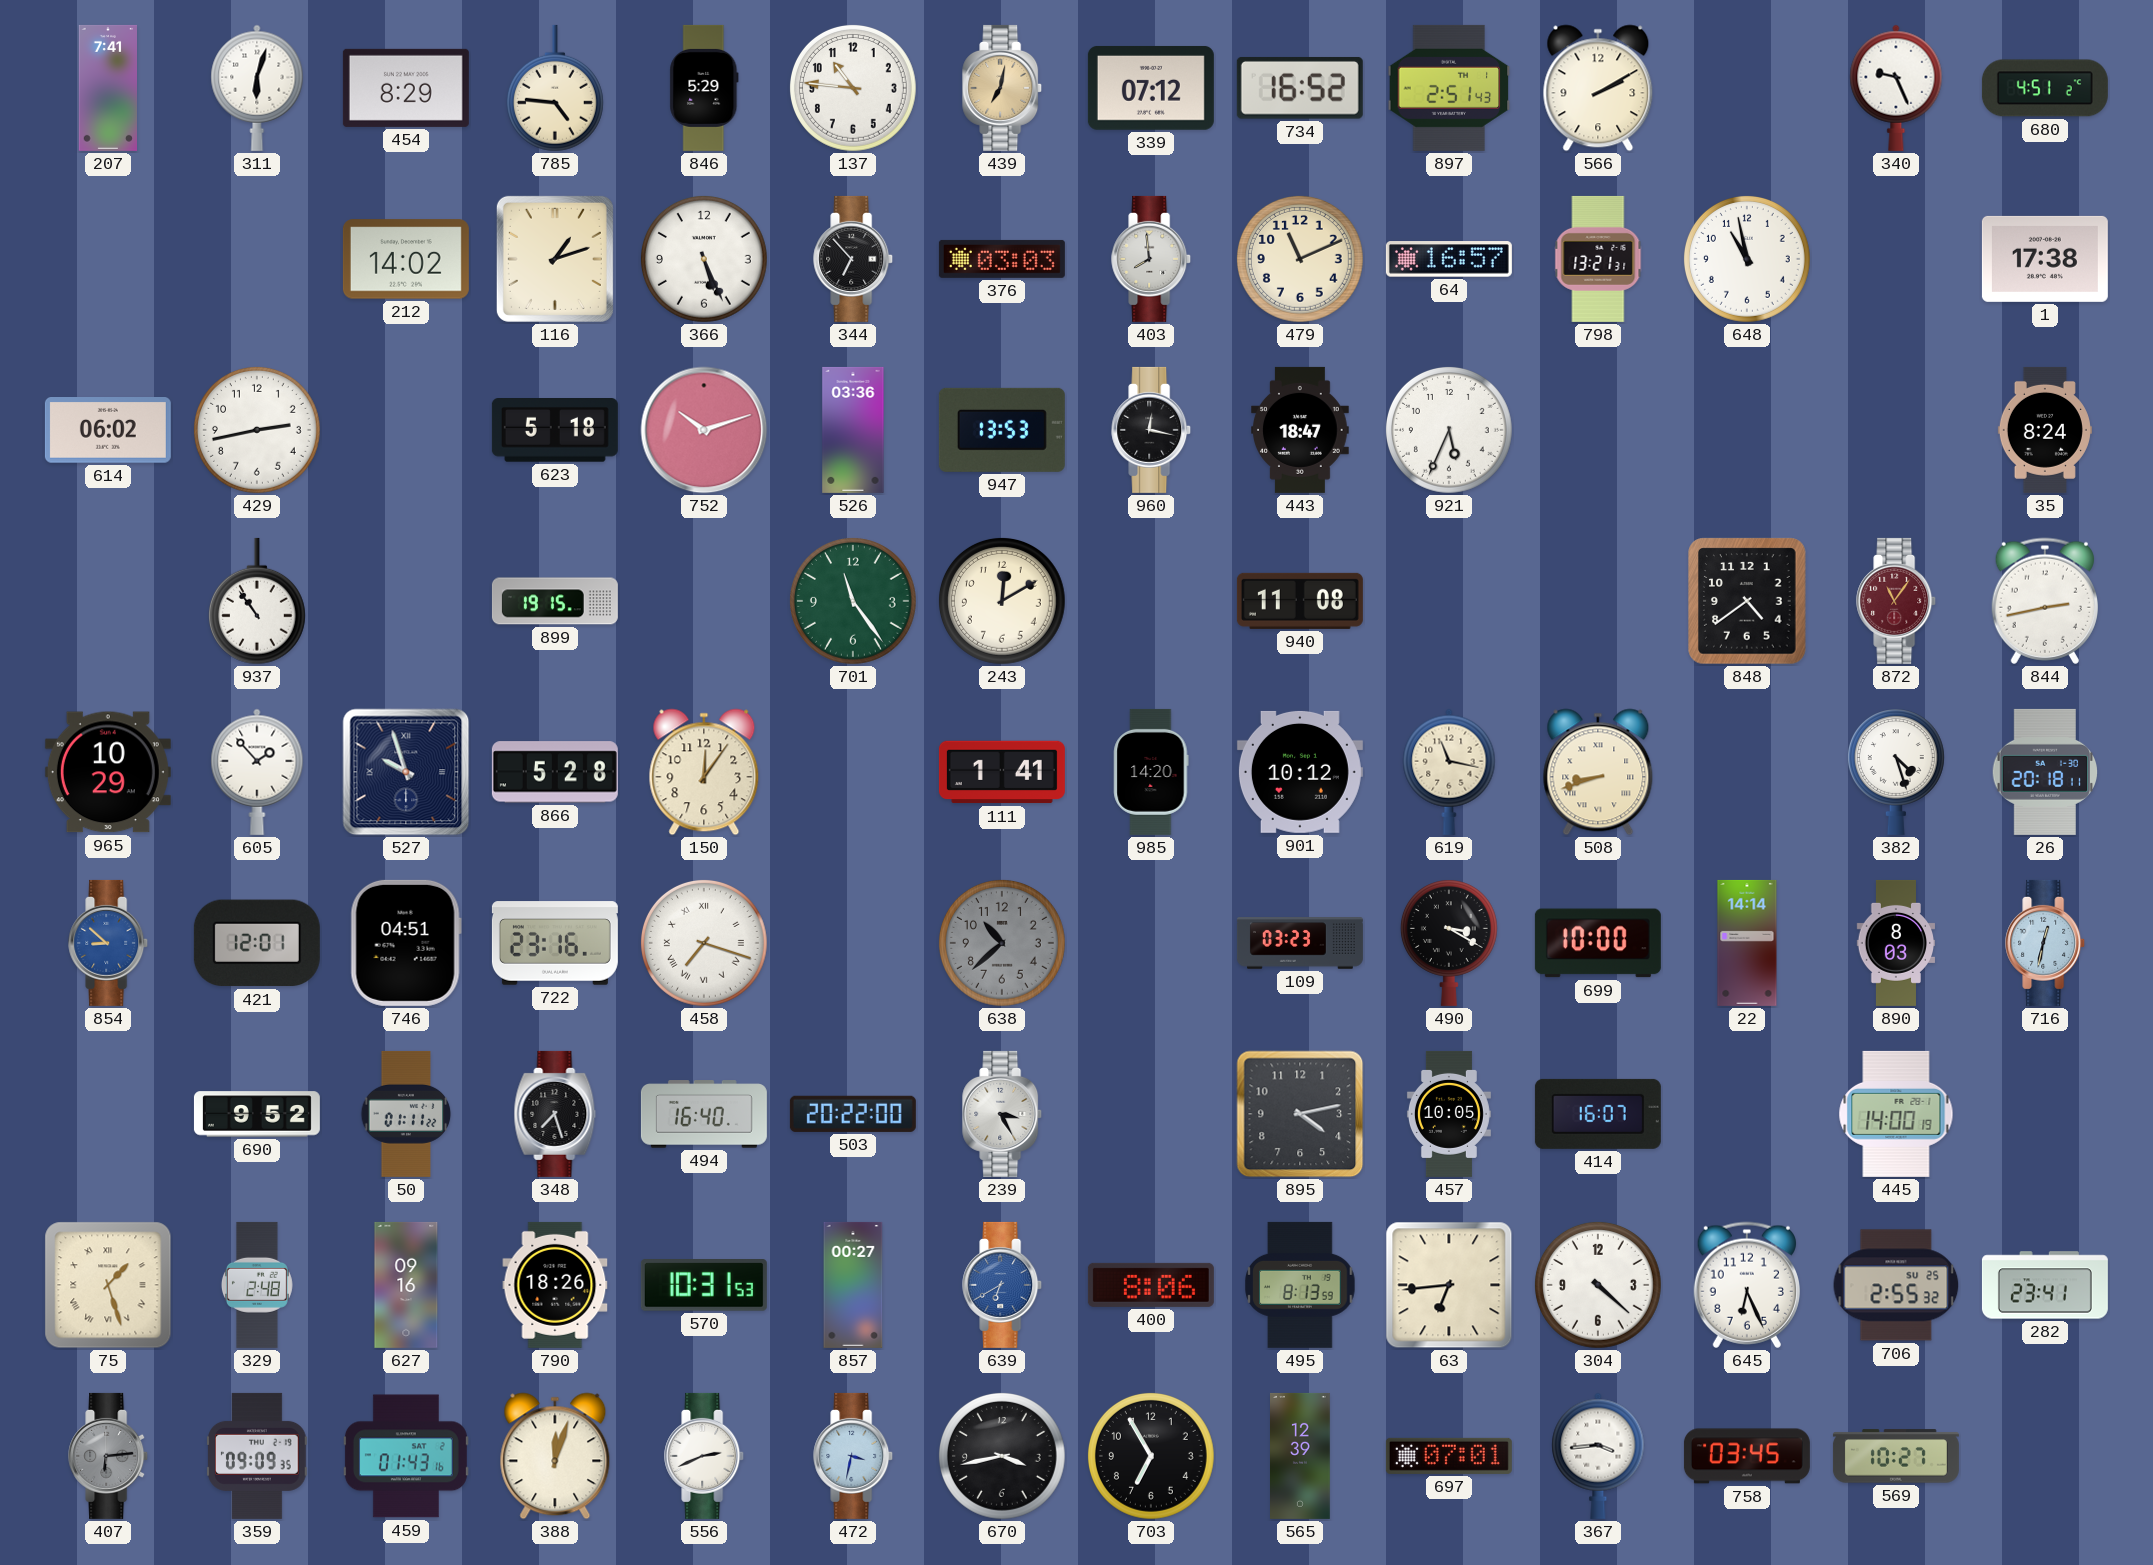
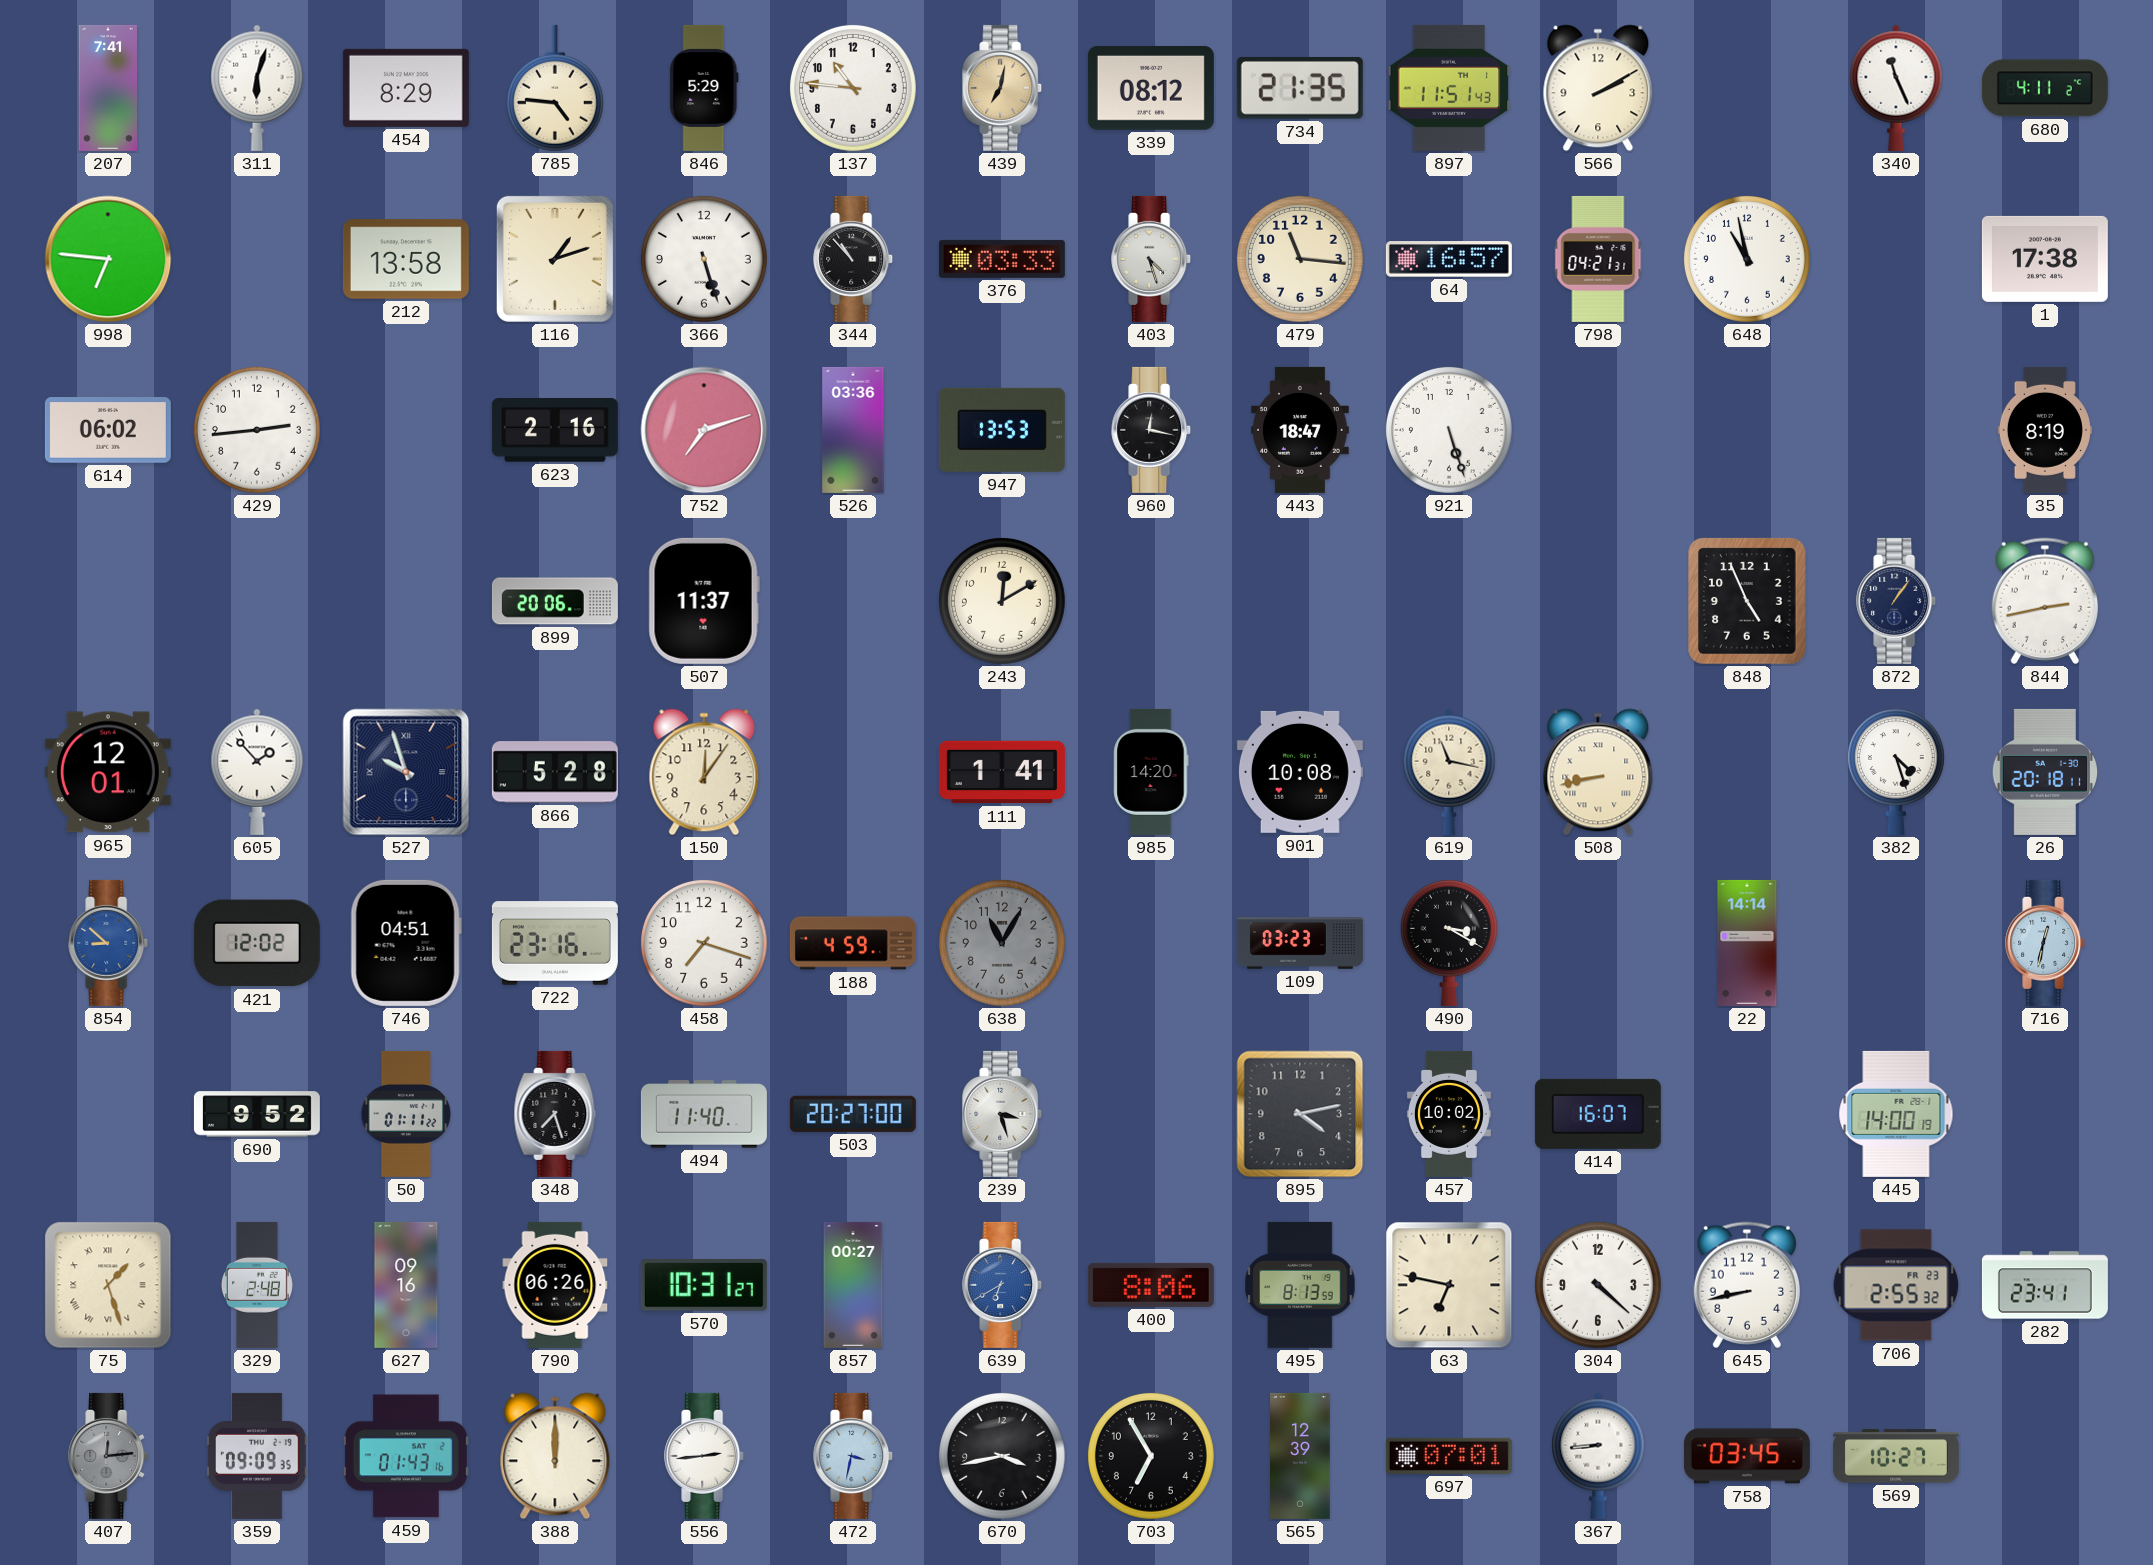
339: 07:12 -> 08:12
734: 16:52 -> 21:35
897: 2:51 -> 11:51
340: 9:26 -> 11:26
680: 4:51 -> 4:11
998: none -> 6:46
212: 14:02 -> 13:58
366: 5:26 -> 5:27
344: 6:53 -> 10:53
376: 03:03 -> 03:33
403: 7:59 -> 4:27
479: 11:11 -> 11:16
798: 13:21 -> 04:21
429: 2:43 -> 2:44
623: 5:18 -> 2:16
752: 10:12 -> 7:12
921: 5:34 -> 5:27
35: 8:24 -> 8:19
937: 10:54 -> none
899: 19:15 -> 20:06
507: none -> 11:37
701: 11:24 -> none
940: 11:08 -> none
848: 4:39 -> 4:56
872: 11:06 -> 1:06
872 dial: burgundy -> navy
965: 10:29 -> 12:01
901: 10:12 -> 10:08
508: 8:42 -> 8:43
421: 12:01 -> 12:02
458 numerals: Roman -> Arabic
188: none -> 4:59
638: 10:38 -> 11:05
699: 10:00 -> none
890: 8:03 -> none
494: 16:40 -> 11:40
503: 20:22 -> 20:27
239: 3:25 -> 3:27
457: 10:05 -> 10:02
790: 18:26 -> 06:26
570: 10:31:53 -> 10:31:27
63: 6:44 -> 6:47
645: 6:26 -> 8:43
706 date: SU 25 -> FR 23
407: 6:14 -> 12:14
388: 12:03 -> 12:00
556: 2:41 -> 2:44
367: 3:44 -> 8:44
